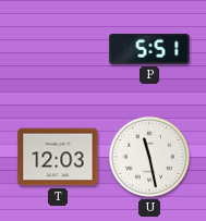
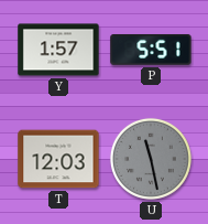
Y: none -> 1:57
U dial: white -> grey
